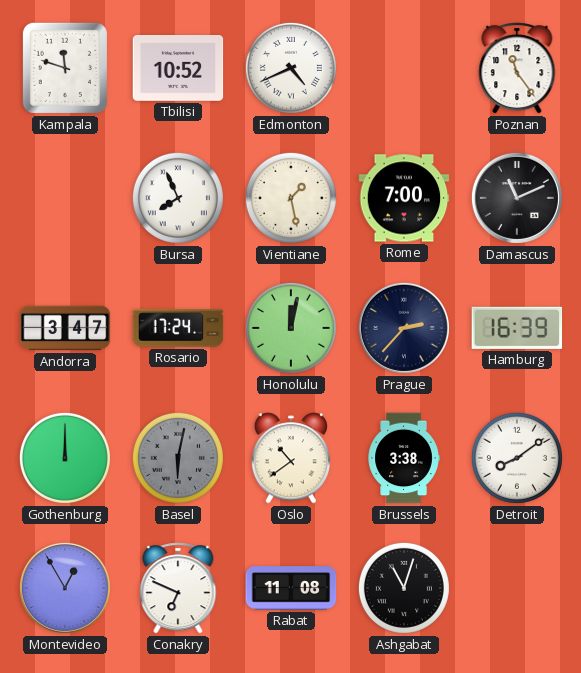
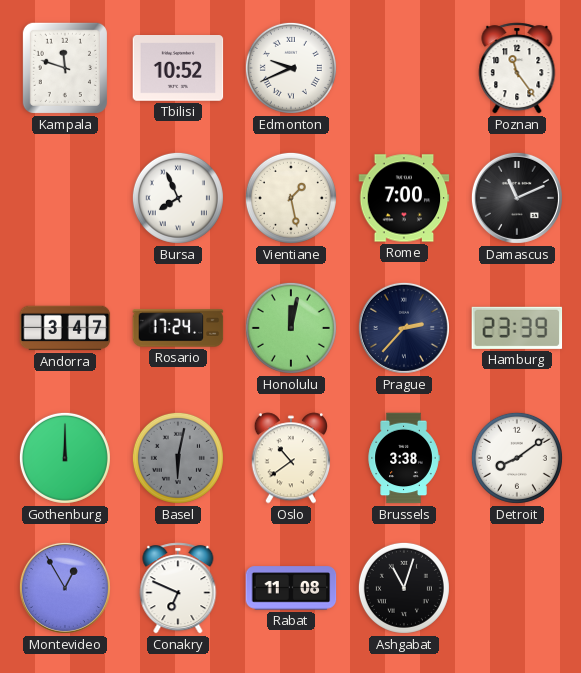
Edmonton: 4:41 -> 9:41
Hamburg: 16:39 -> 23:39
